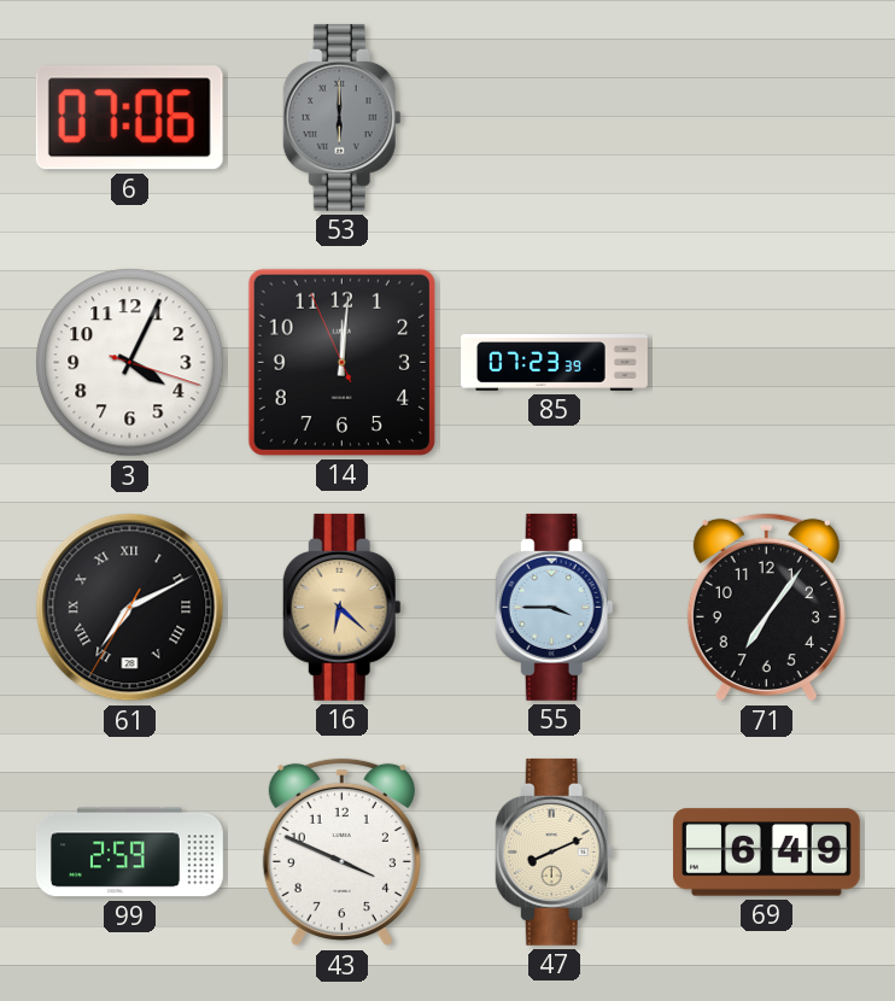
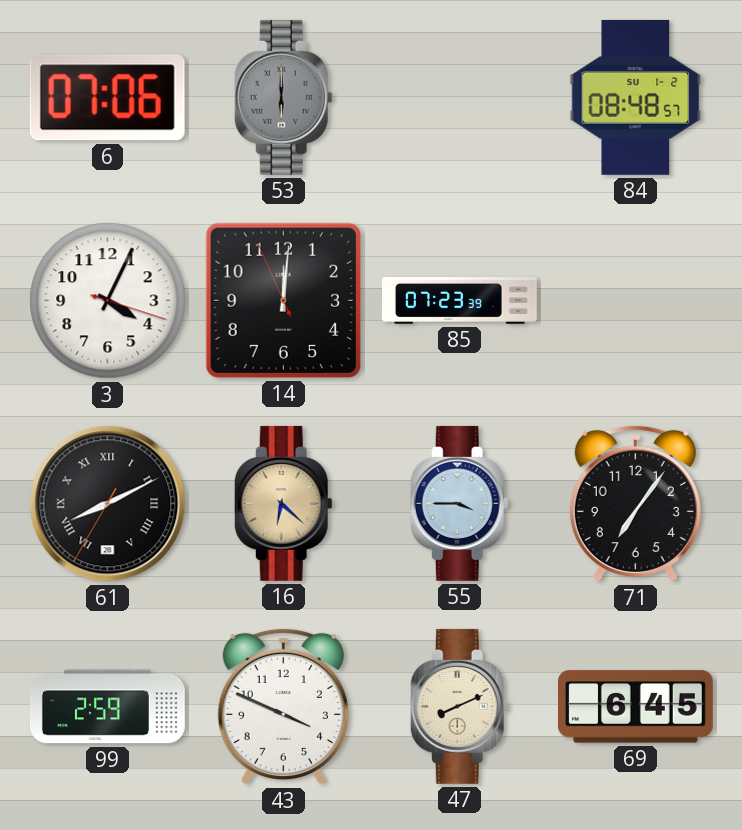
84: none -> 08:48
61: 7:10 -> 8:10
69: 6:49 -> 6:45
